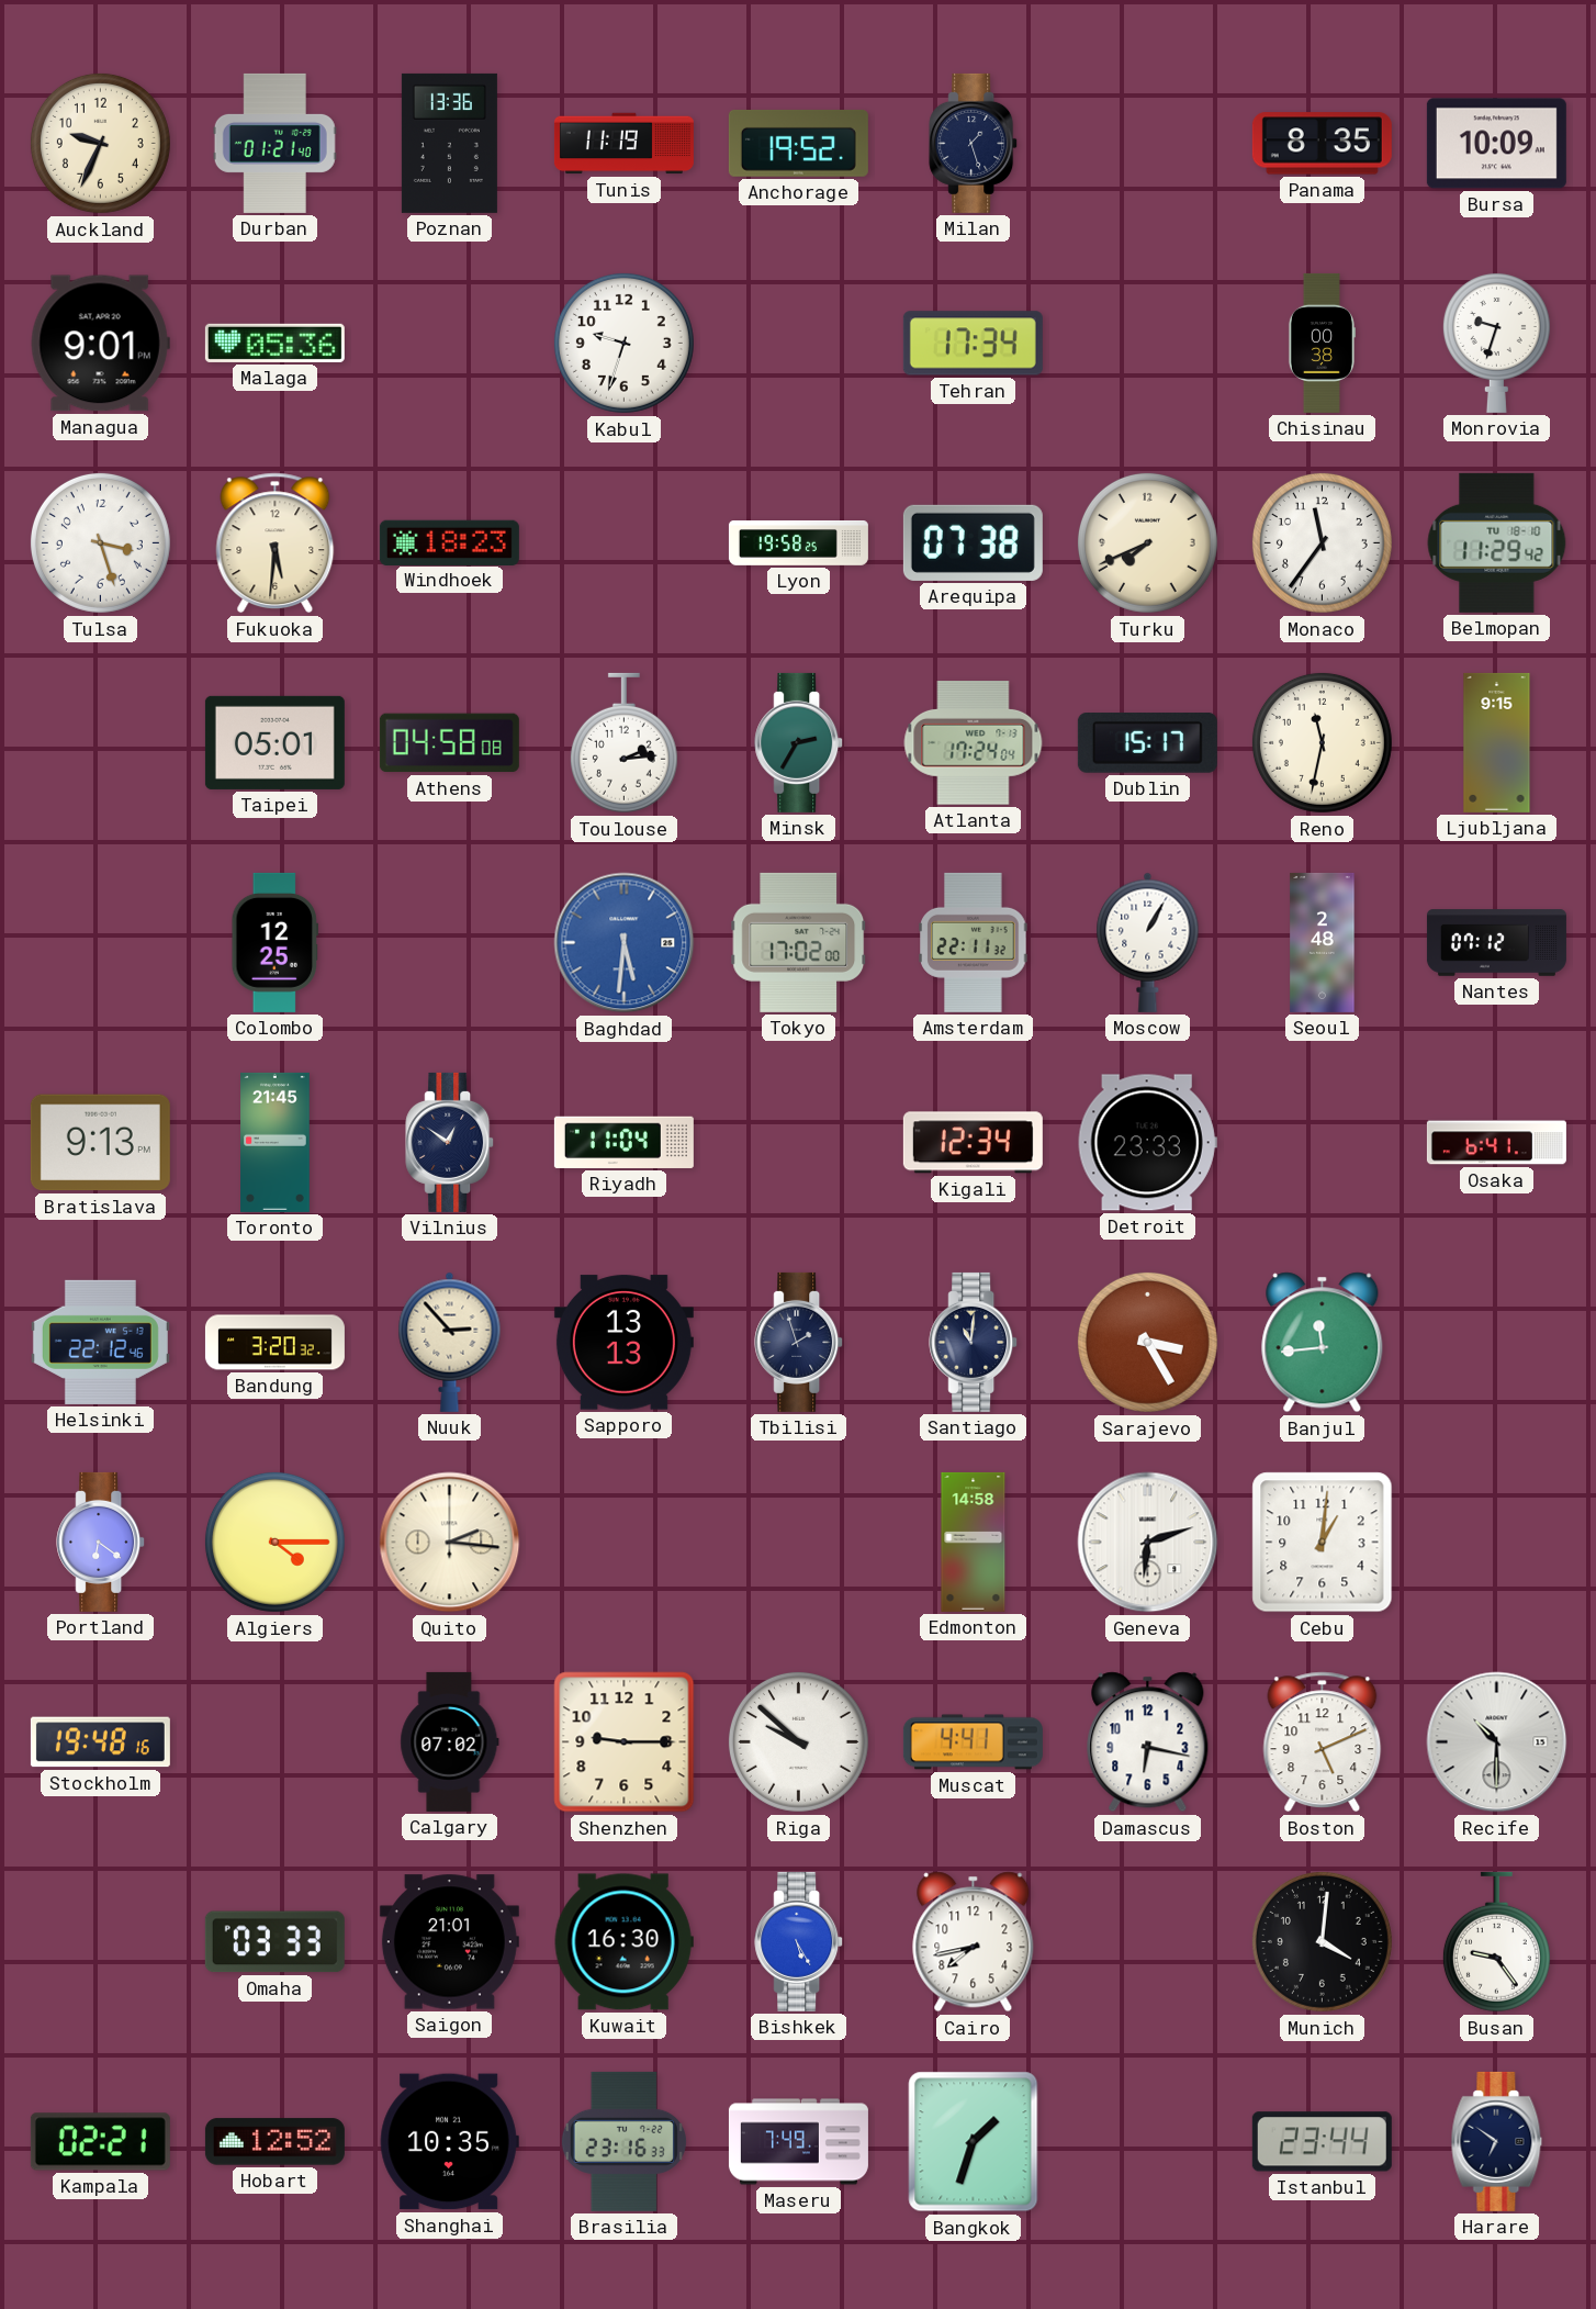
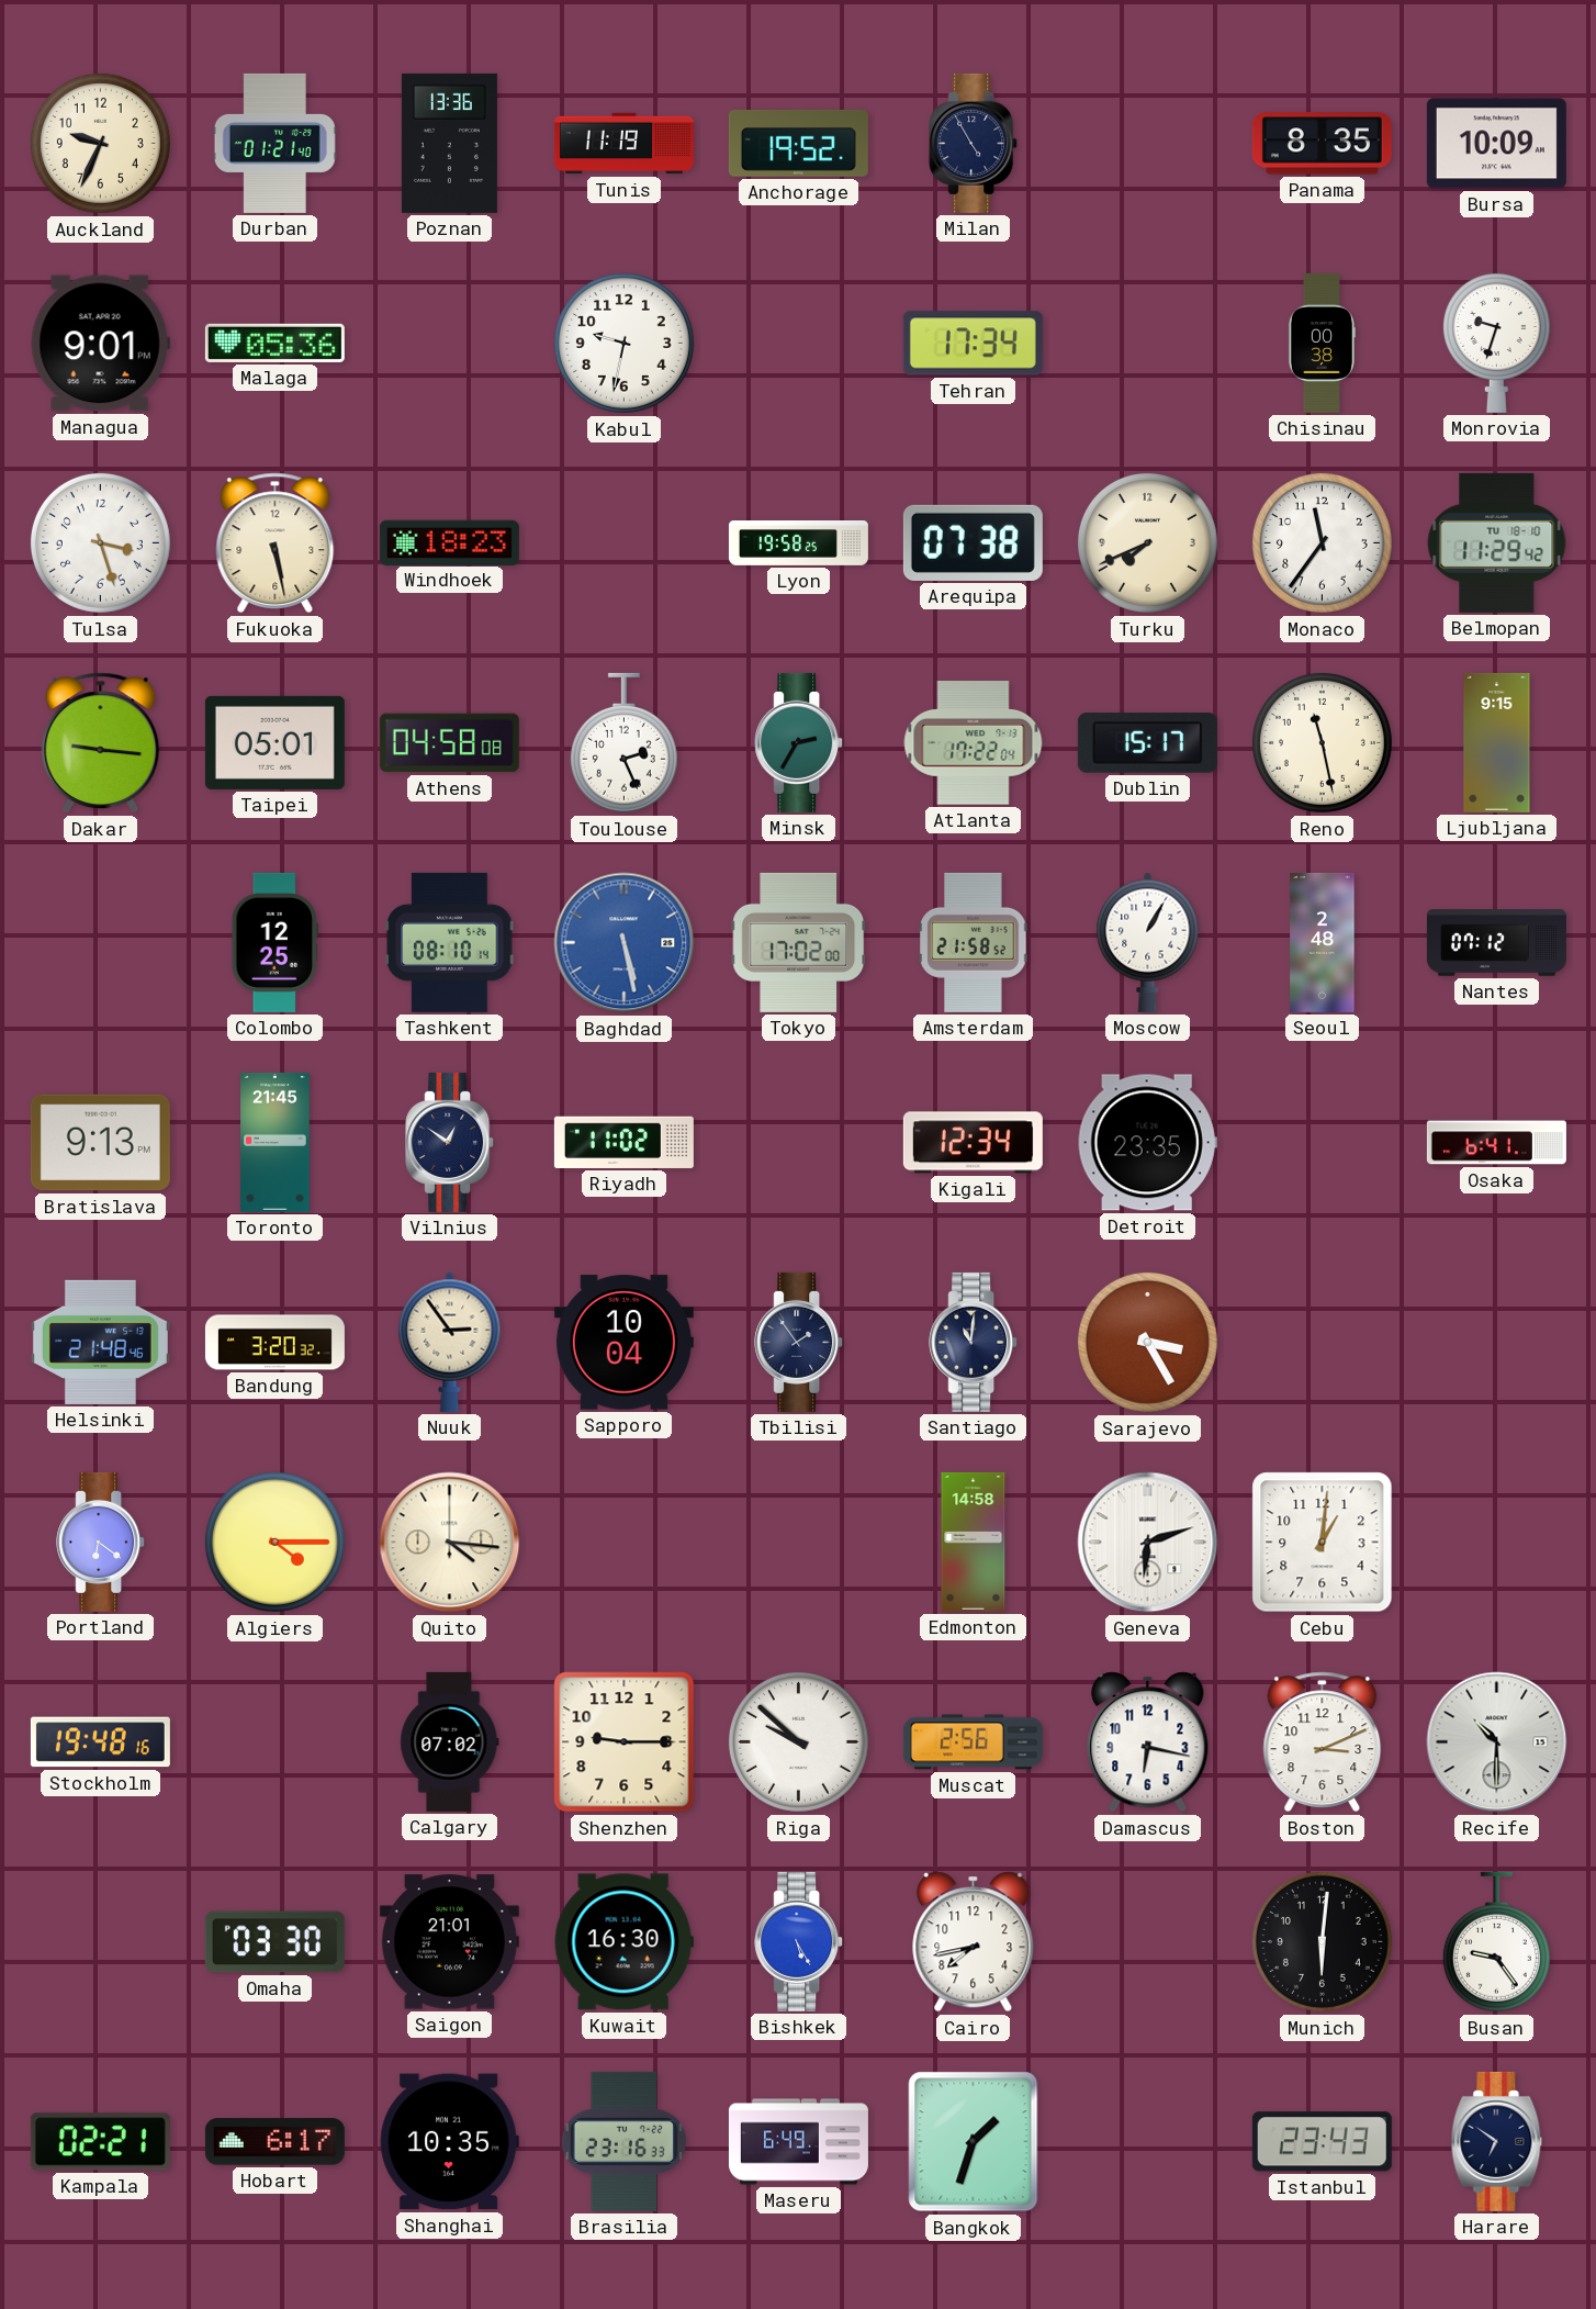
Milan: 1:27 -> 4:55
Kabul: 9:33 -> 9:32
Fukuoka: 5:31 -> 5:28
Dakar: none -> 9:16
Toulouse: 2:14 -> 2:26
Atlanta: 17:24 -> 17:22
Reno: 11:32 -> 11:28
Tashkent: none -> 08:10
Baghdad: 5:31 -> 5:28
Amsterdam: 22:11 -> 21:58
Riyadh: 11:04 -> 11:02
Detroit: 23:33 -> 23:35
Helsinki: 22:12 -> 21:48
Nuuk: 2:53 -> 2:54
Sapporo: 13:13 -> 10:04
Tbilisi: 1:57 -> 1:54
Banjul: 11:44 -> none
Quito: 2:16 -> 4:16
Muscat: 4:41 -> 2:56
Boston: 5:11 -> 3:11
Omaha: 03:33 -> 03:30
Munich: 4:01 -> 6:01
Hobart: 12:52 -> 6:17
Maseru: 7:49 -> 6:49
Istanbul: 23:44 -> 23:43
